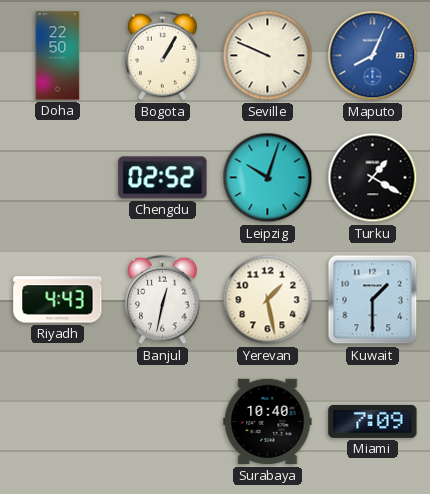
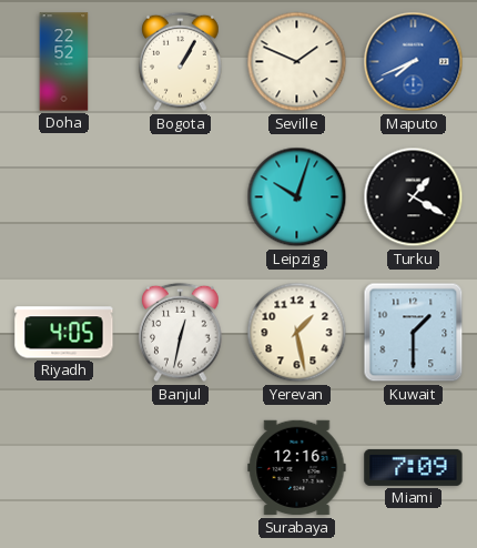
Doha: 22:50 -> 22:52
Seville: 9:49 -> 1:49
Maputo: 8:04 -> 7:41
Chengdu: 02:52 -> none
Riyadh: 4:43 -> 4:05
Surabaya: 10:40 -> 12:16
